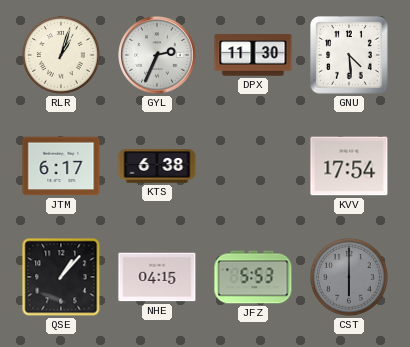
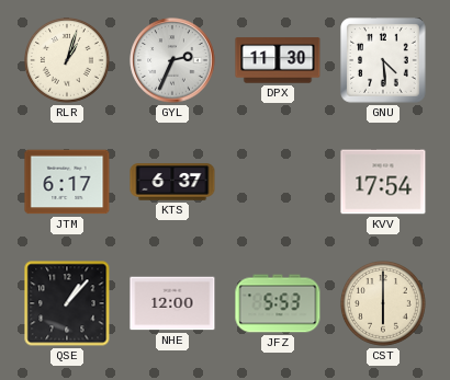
KTS: 6:38 -> 6:37
NHE: 04:15 -> 12:00
CST dial: grey -> cream
